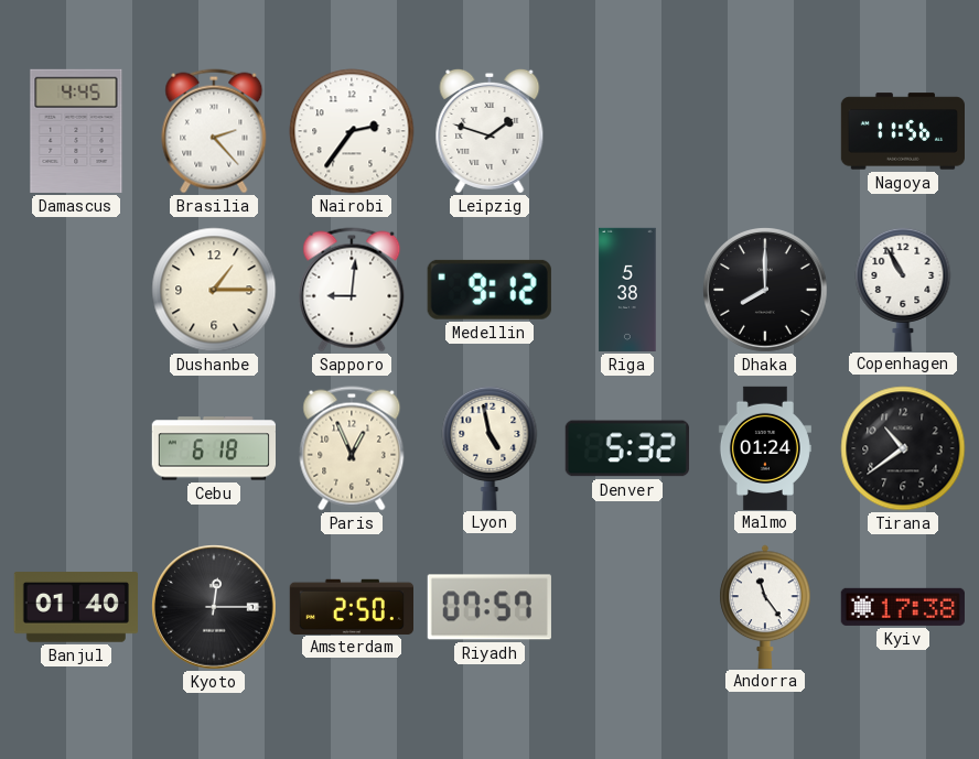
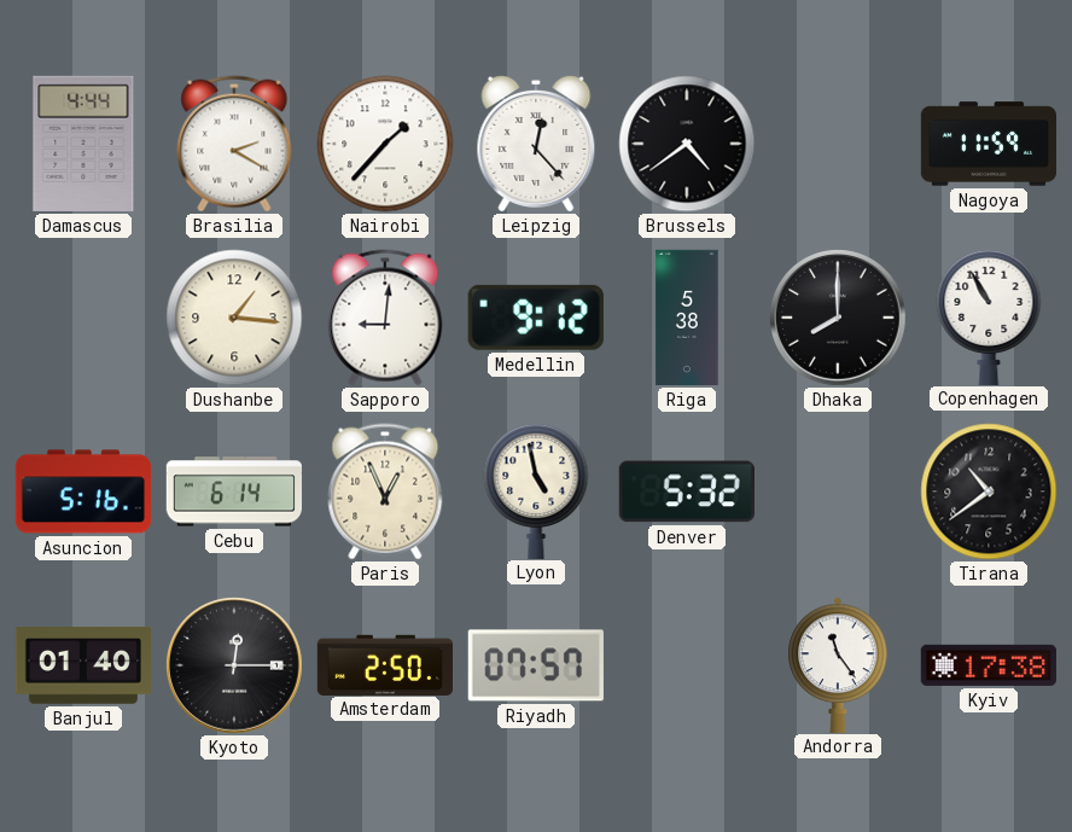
Damascus: 4:45 -> 4:44
Brasilia: 2:23 -> 2:20
Nairobi: 2:36 -> 1:37
Leipzig: 1:48 -> 12:23
Brussels: none -> 4:39
Nagoya: 11:56 -> 11:59
Dushanbe: 1:15 -> 1:16
Asuncion: none -> 5:16
Cebu: 6:18 -> 6:14
Malmo: 01:24 -> none
